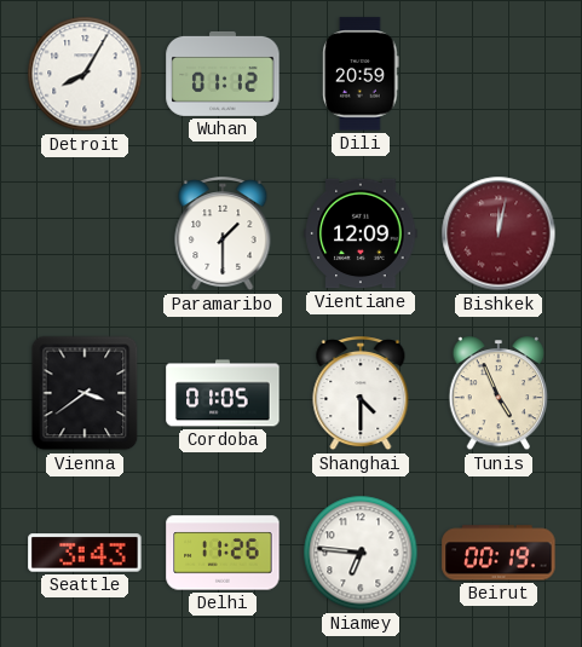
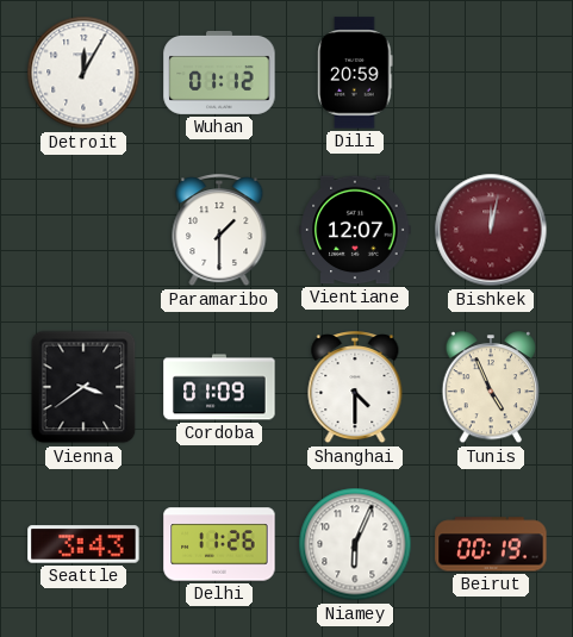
Detroit: 8:05 -> 12:05
Vientiane: 12:09 -> 12:07
Cordoba: 01:05 -> 01:09
Niamey: 6:46 -> 6:04
